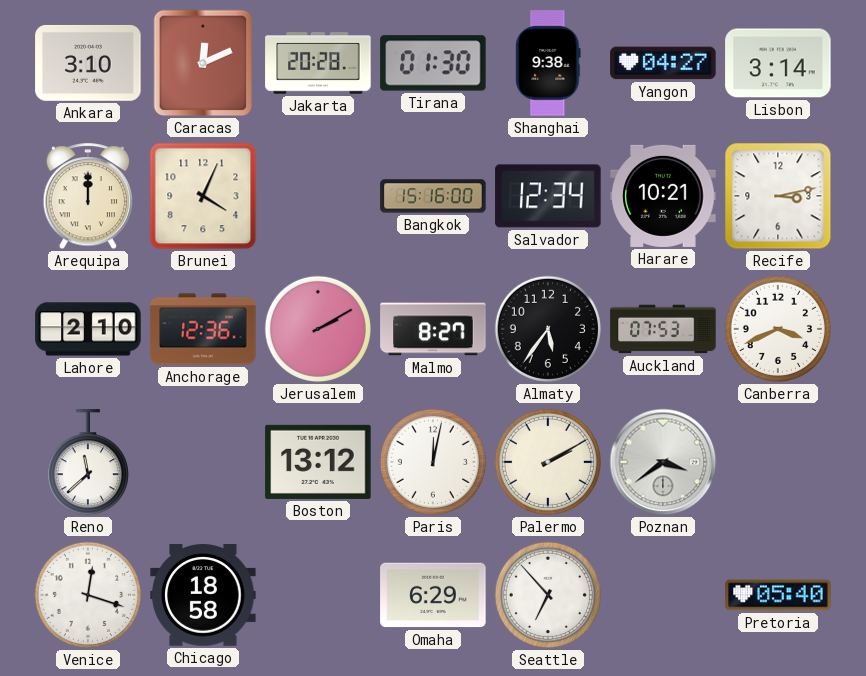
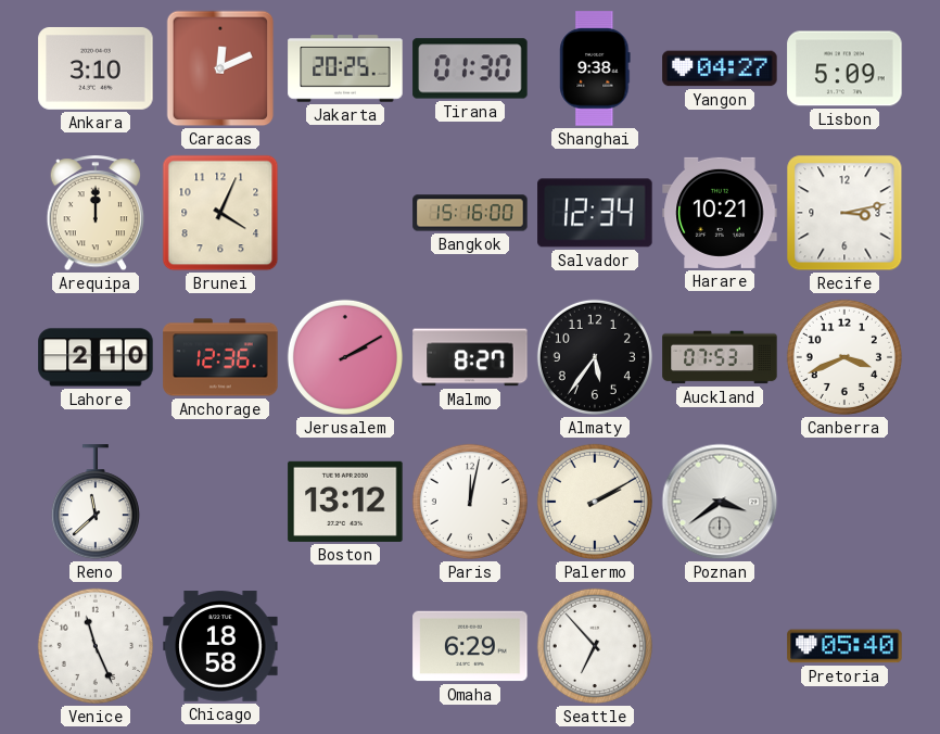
Jakarta: 20:28 -> 20:25
Lisbon: 3:14 -> 5:09
Venice: 12:18 -> 11:26
